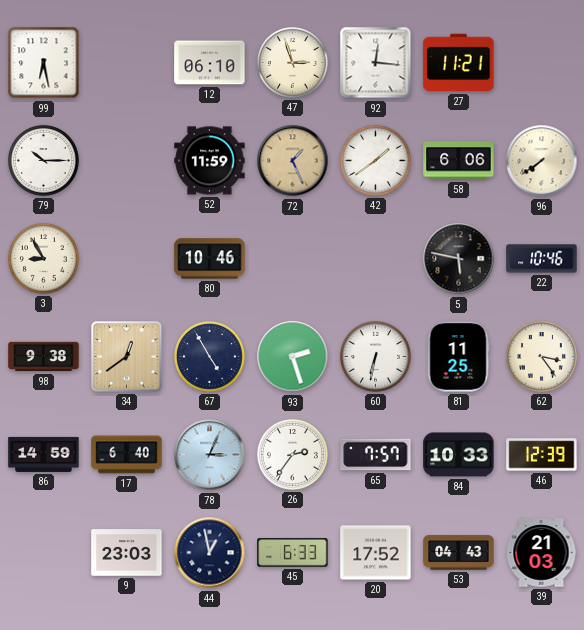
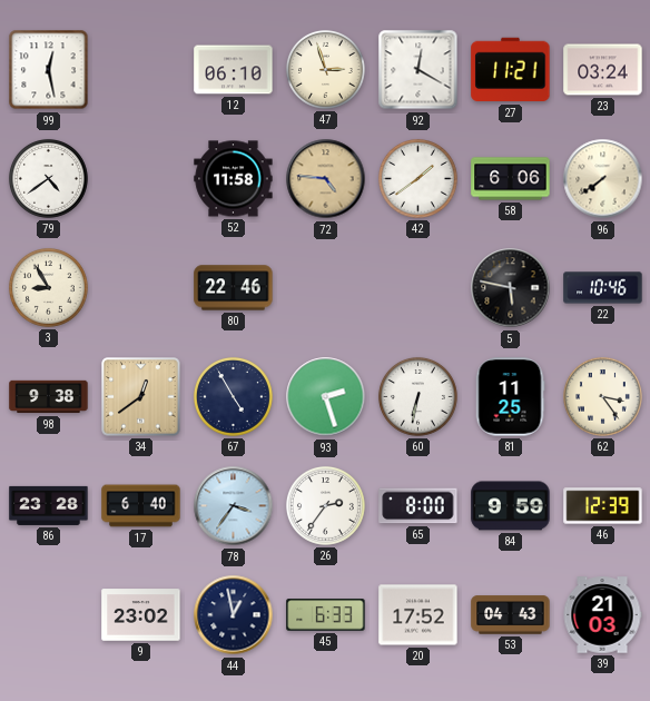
99: 6:28 -> 12:28
92: 12:16 -> 12:20
23: none -> 03:24
79: 10:15 -> 4:39
52: 11:59 -> 11:58
72: 1:26 -> 4:46
80: 10:46 -> 22:46
86: 14:59 -> 23:28
78: 3:04 -> 3:36
65: 7:57 -> 8:00
84: 10:33 -> 9:59
9: 23:03 -> 23:02
